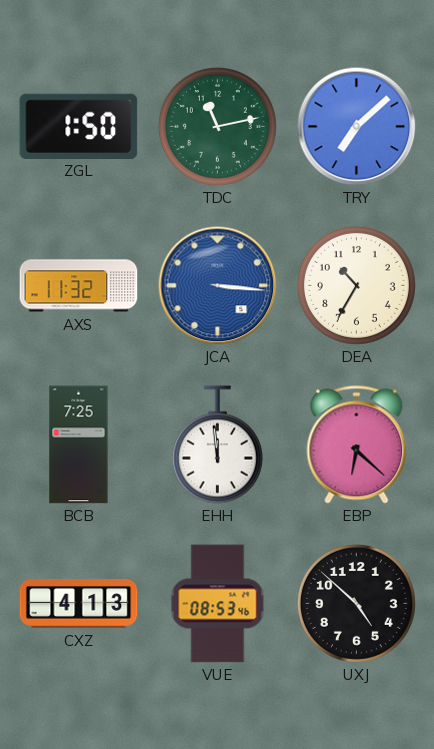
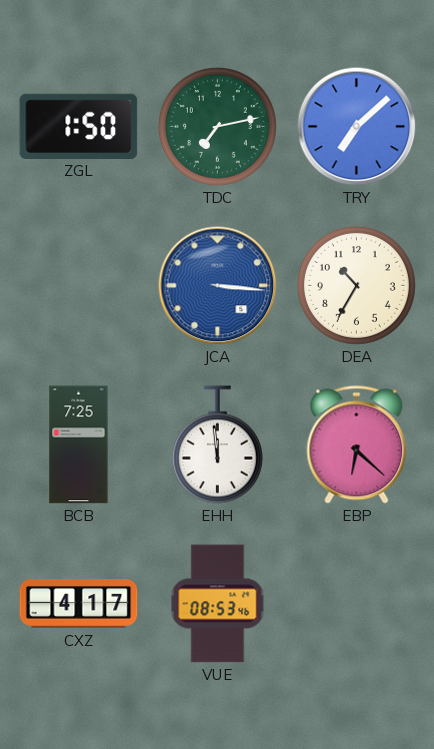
TDC: 11:13 -> 7:13
AXS: 11:32 -> none
CXZ: 4:13 -> 4:17
UXJ: 4:52 -> none
